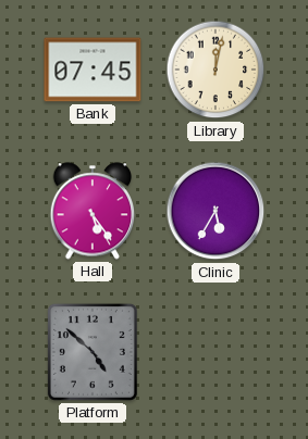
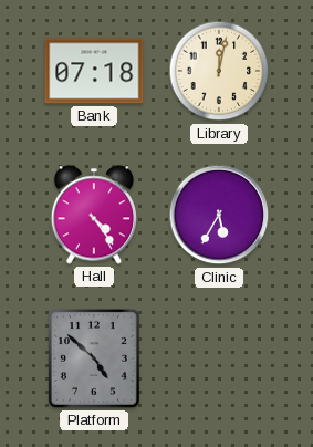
Bank: 07:45 -> 07:18
Hall: 5:24 -> 4:24
